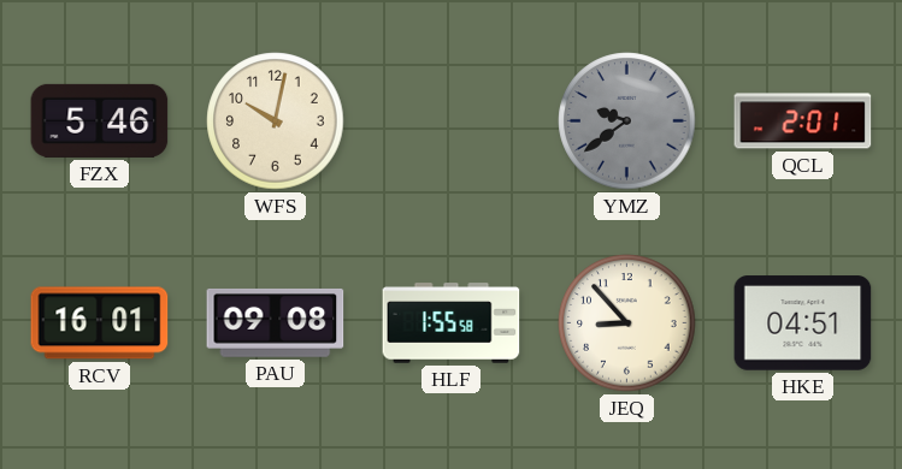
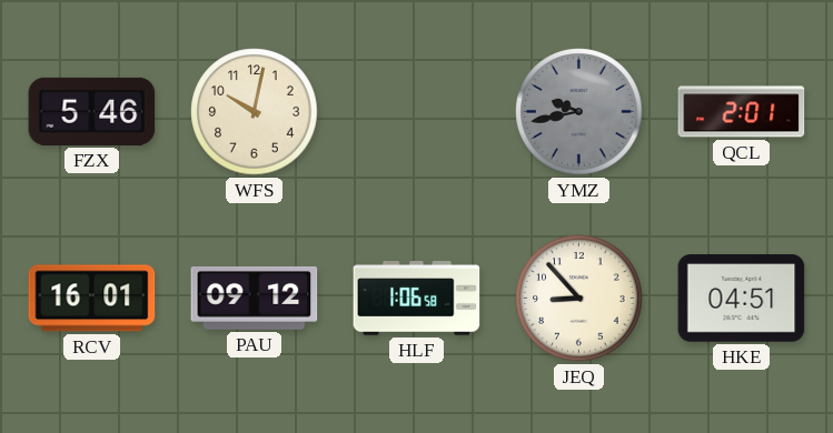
YMZ: 9:39 -> 9:43
PAU: 09:08 -> 09:12
HLF: 1:55 -> 1:06
